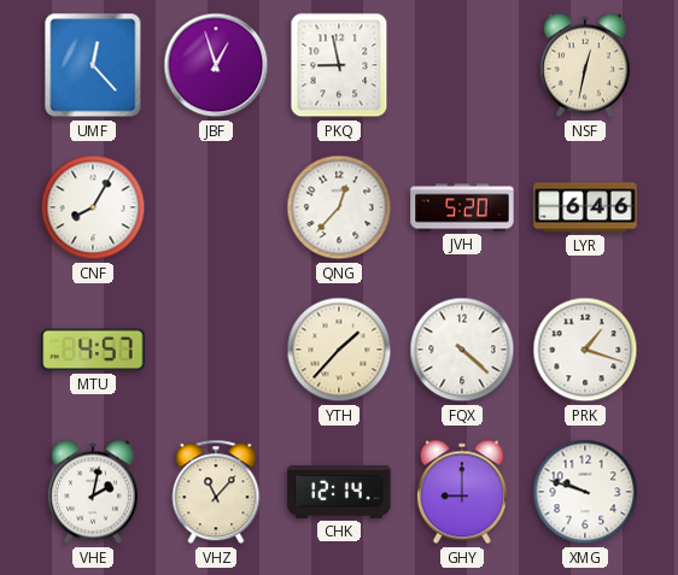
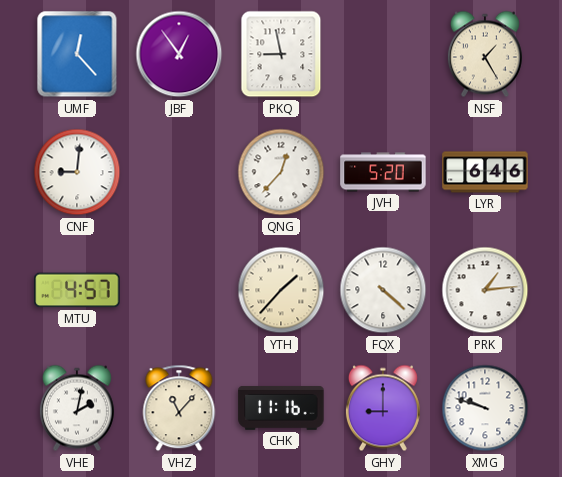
JBF: 12:57 -> 12:54
NSF: 12:32 -> 1:25
CNF: 8:05 -> 9:01
PRK: 1:18 -> 1:14
CHK: 12:14 -> 11:16
